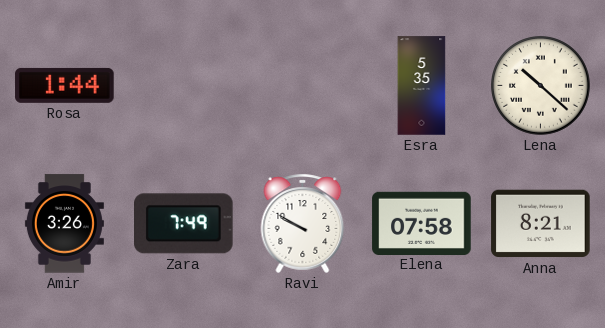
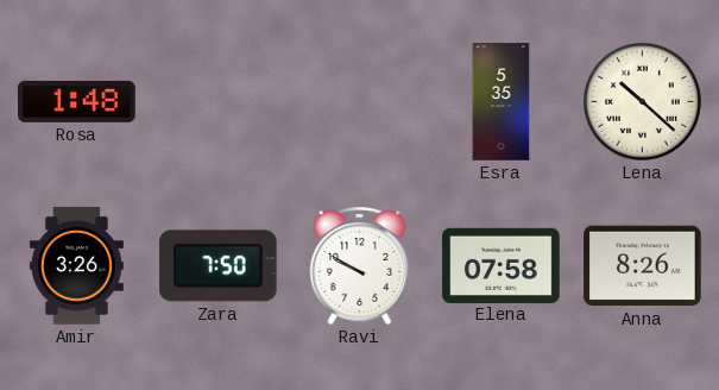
Rosa: 1:44 -> 1:48
Zara: 7:49 -> 7:50
Anna: 8:21 -> 8:26
